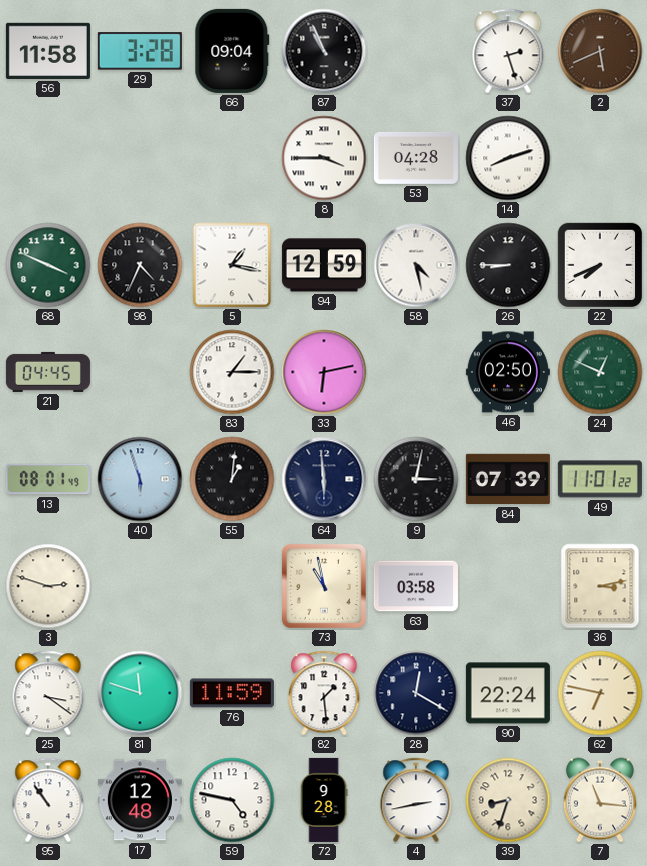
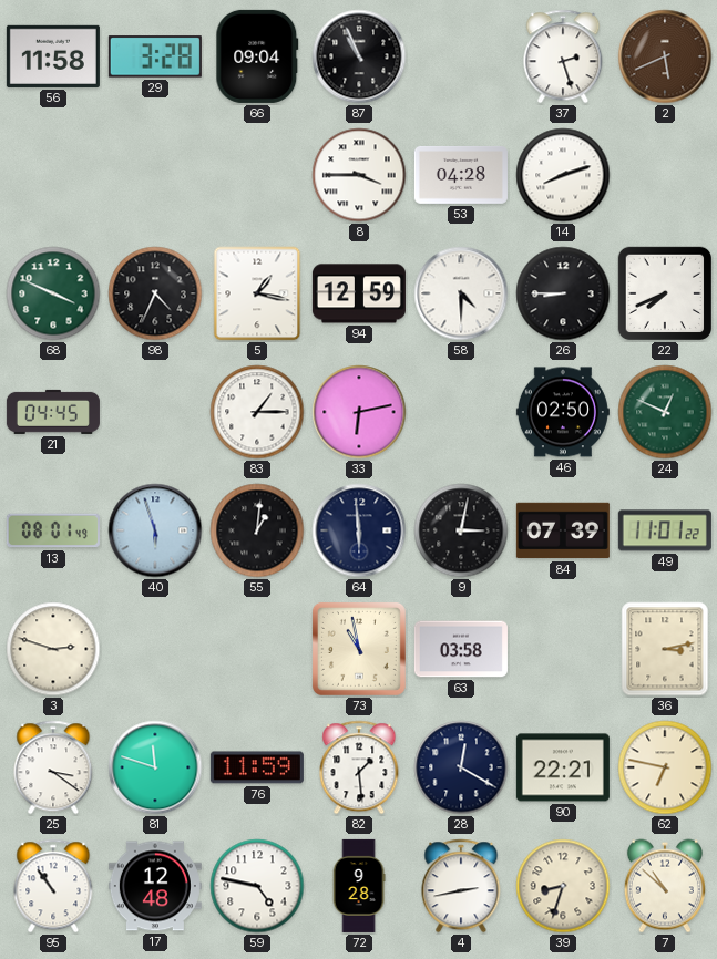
58: 4:28 -> 4:30
90: 22:24 -> 22:21
7: 11:16 -> 10:52
